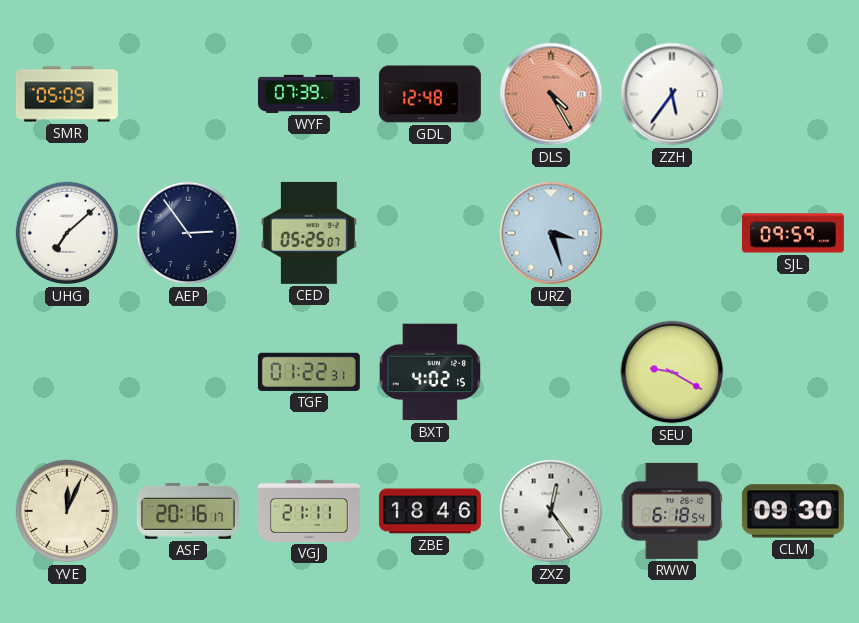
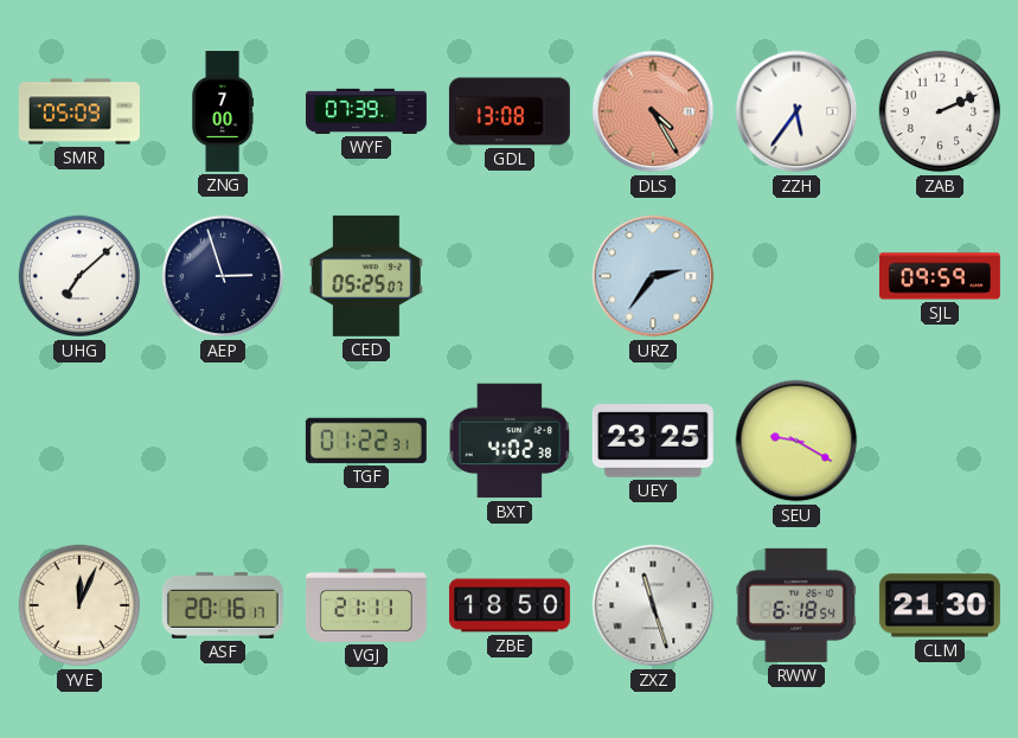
ZNG: none -> 7:00
GDL: 12:48 -> 13:08
ZAB: none -> 2:11
AEP: 2:54 -> 2:57
URZ: 3:27 -> 2:36
BXT: 4:02:15 -> 4:02:38
UEY: none -> 23:25
ZBE: 18:46 -> 18:50
ZXZ: 12:24 -> 11:27
CLM: 09:30 -> 21:30
